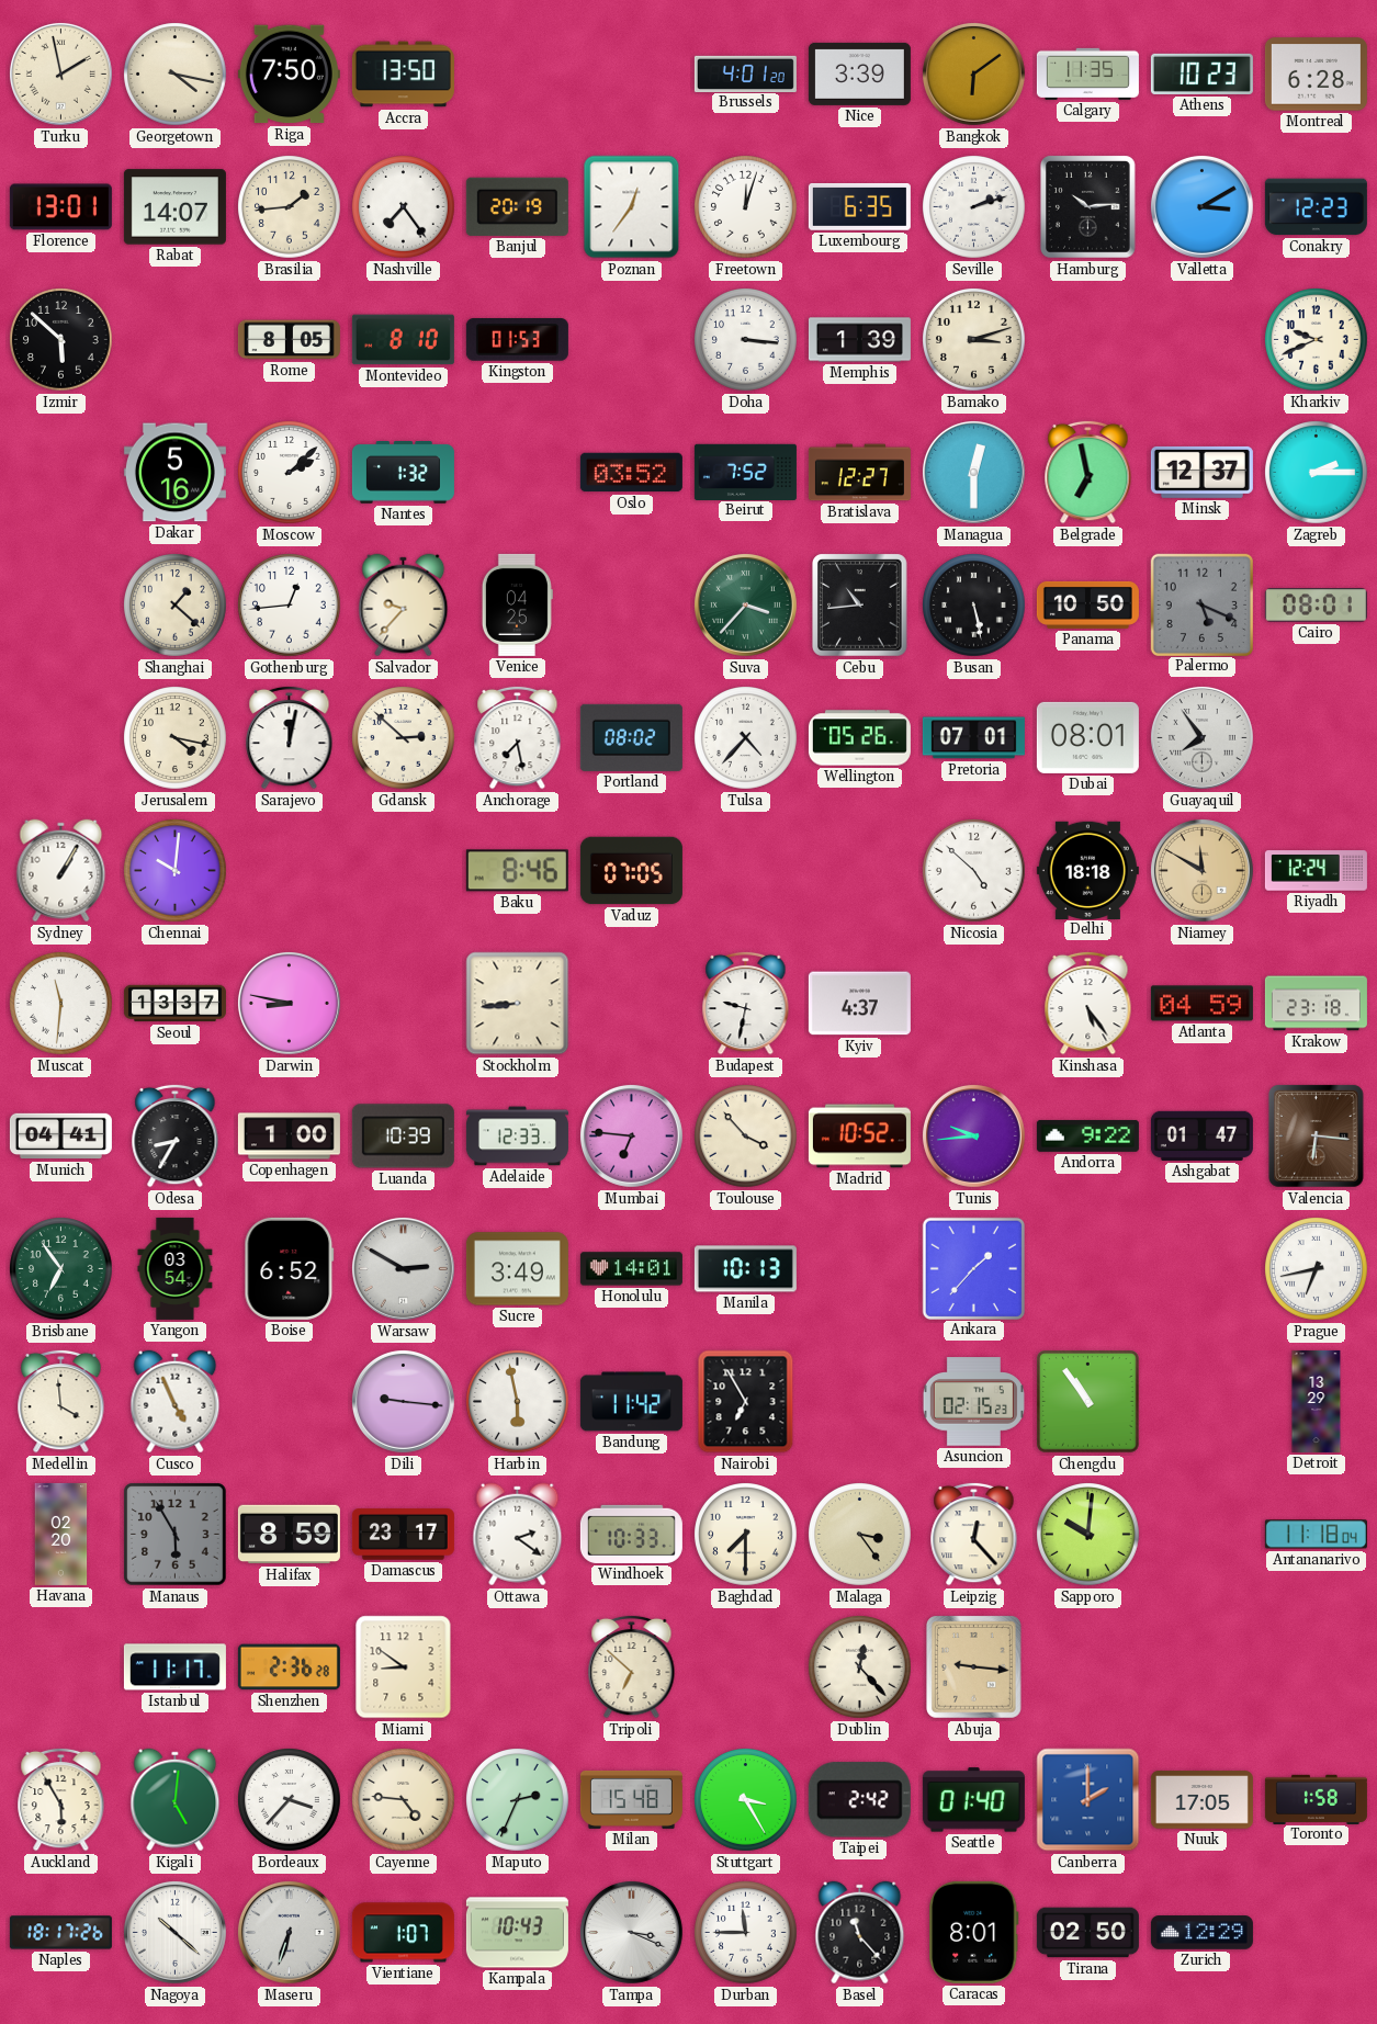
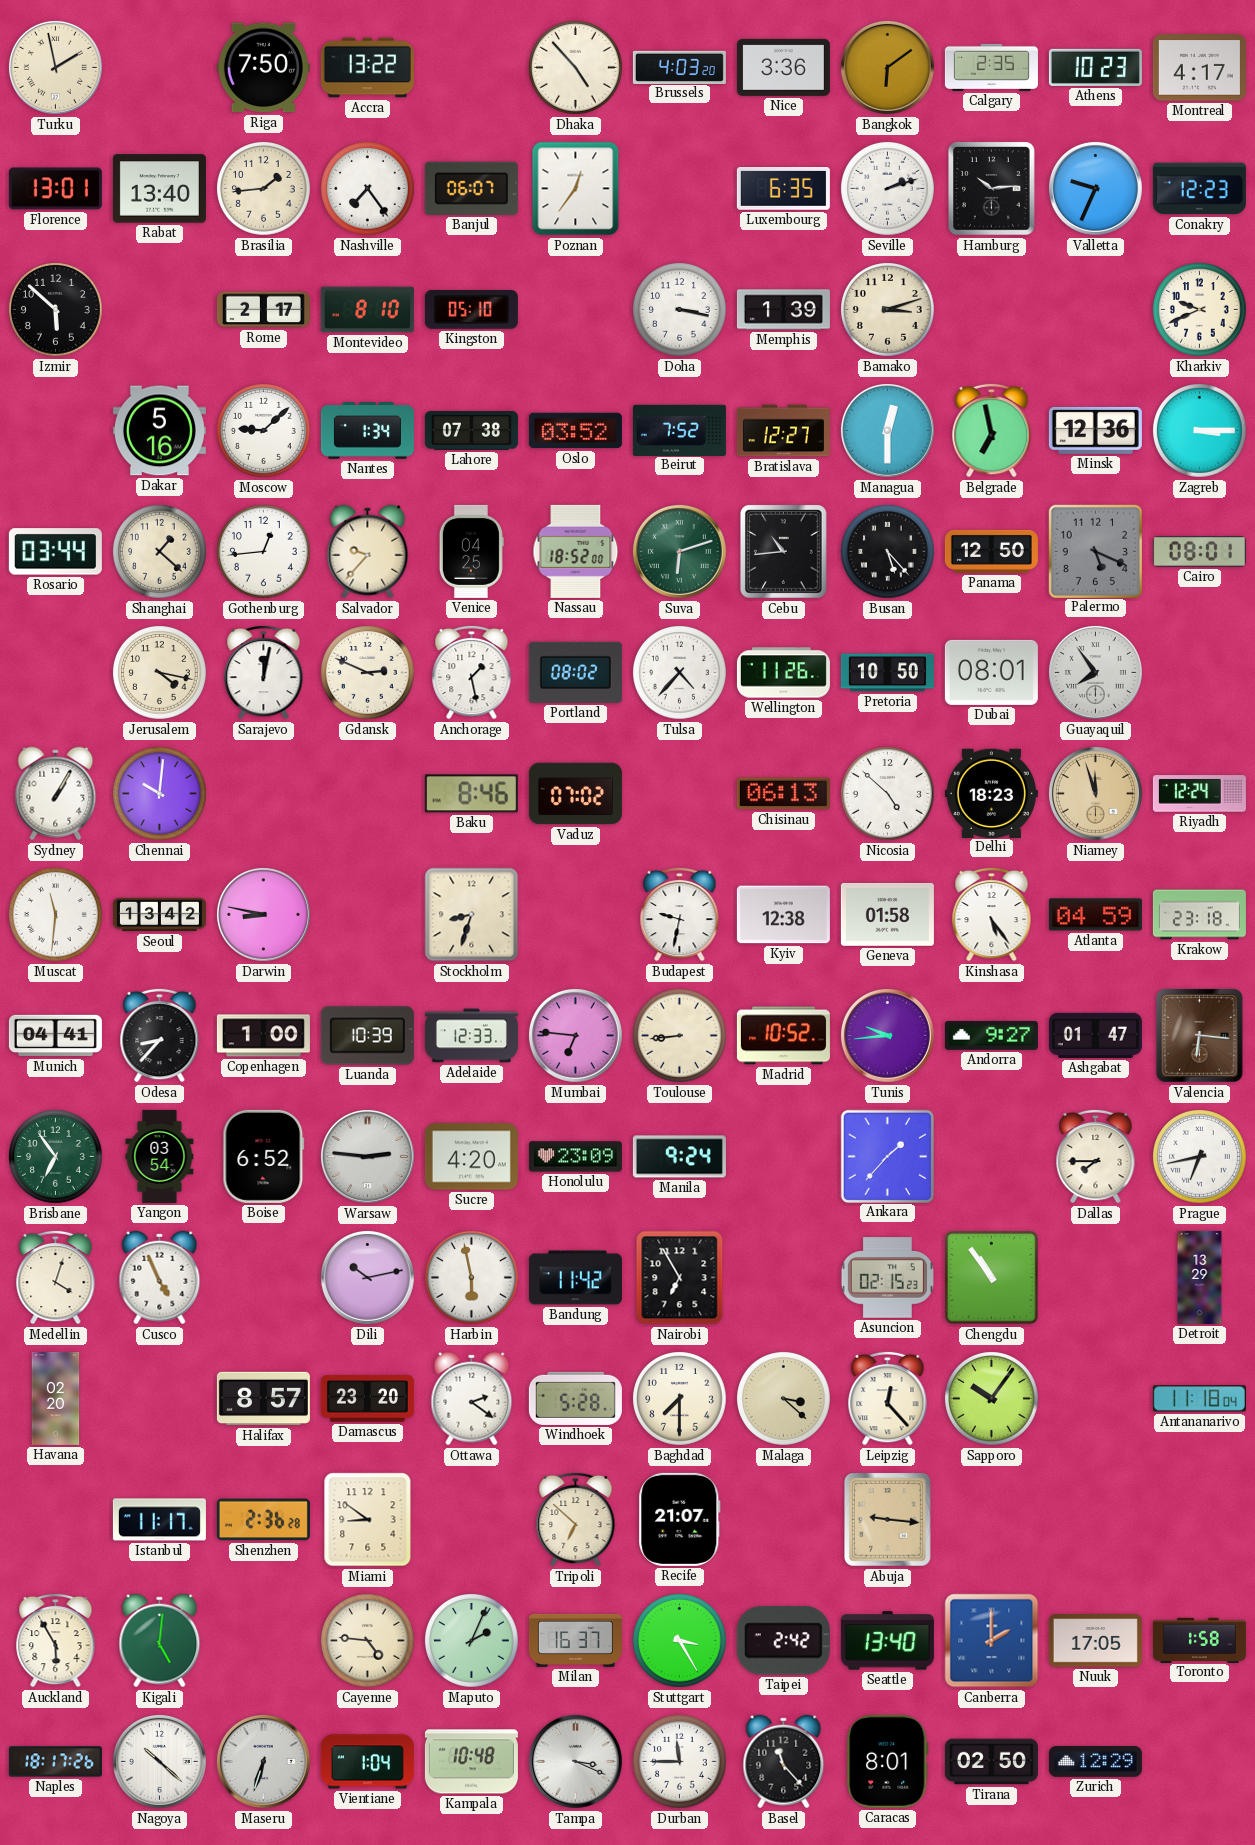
Georgetown: 4:17 -> none
Accra: 13:50 -> 13:22
Dhaka: none -> 4:53
Brussels: 4:01 -> 4:03
Nice: 3:39 -> 3:36
Calgary: 11:35 -> 2:35
Montreal: 6:28 -> 4:17
Rabat: 14:07 -> 13:40
Banjul: 20:19 -> 06:07
Freetown: 12:03 -> none
Valletta: 3:10 -> 9:34
Rome: 8:05 -> 2:17
Kingston: 01:53 -> 05:10
Doha: 3:16 -> 3:17
Moscow: 2:08 -> 9:08
Nantes: 1:32 -> 1:34
Lahore: none -> 07:38
Minsk: 12:37 -> 12:36
Zagreb: 2:15 -> 3:15
Rosario: none -> 03:44
Nassau: none -> 18:52
Suva: 3:37 -> 6:12
Busan: 5:28 -> 5:23
Panama: 10:50 -> 12:50
Gdansk: 2:52 -> 2:49
Anchorage: 7:28 -> 1:28
Wellington: 05:26 -> 11:26
Pretoria: 07:01 -> 10:50
Vaduz: 07:05 -> 07:02
Chisinau: none -> 06:13
Delhi: 18:18 -> 18:23
Niamey: 11:50 -> 11:57
Seoul: 13:37 -> 13:42
Stockholm: 8:44 -> 8:33
Kyiv: 4:37 -> 12:38
Geneva: none -> 01:58
Odesa: 8:35 -> 8:37
Toulouse: 3:53 -> 8:44
Andorra: 9:22 -> 9:27
Warsaw: 2:50 -> 2:46
Sucre: 3:49 -> 4:20
Honolulu: 14:01 -> 23:09
Manila: 10:13 -> 9:24
Dallas: none -> 7:45
Medellin: 3:59 -> 4:03
Dili: 9:16 -> 10:13
Manaus: 5:55 -> none
Halifax: 8:59 -> 8:57
Damascus: 23:17 -> 23:20
Windhoek: 10:33 -> 5:28
Malaga: 3:24 -> 3:22
Sapporo: 10:01 -> 10:06
Recife: none -> 21:07
Dublin: 12:23 -> none
Bordeaux: 3:37 -> none
Maputo: 2:34 -> 2:04
Milan: 15:48 -> 16:37
Seattle: 01:40 -> 13:40
Vientiane: 1:07 -> 1:04
Kampala: 10:43 -> 10:48
